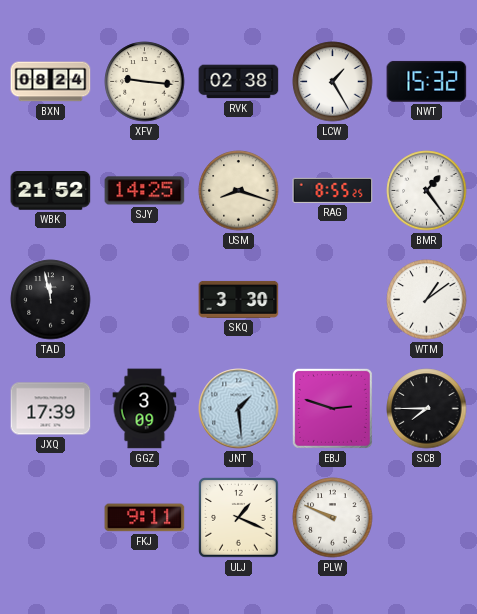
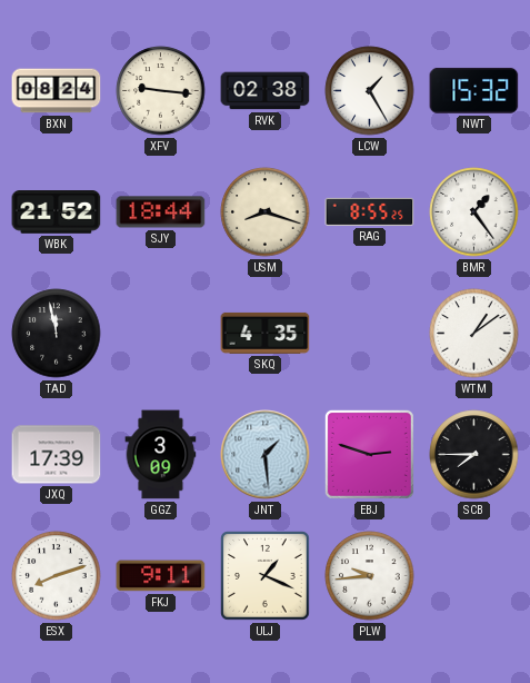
SJY: 14:25 -> 18:44
SKQ: 3:30 -> 4:35
ESX: none -> 8:12
PLW: 9:49 -> 9:44
